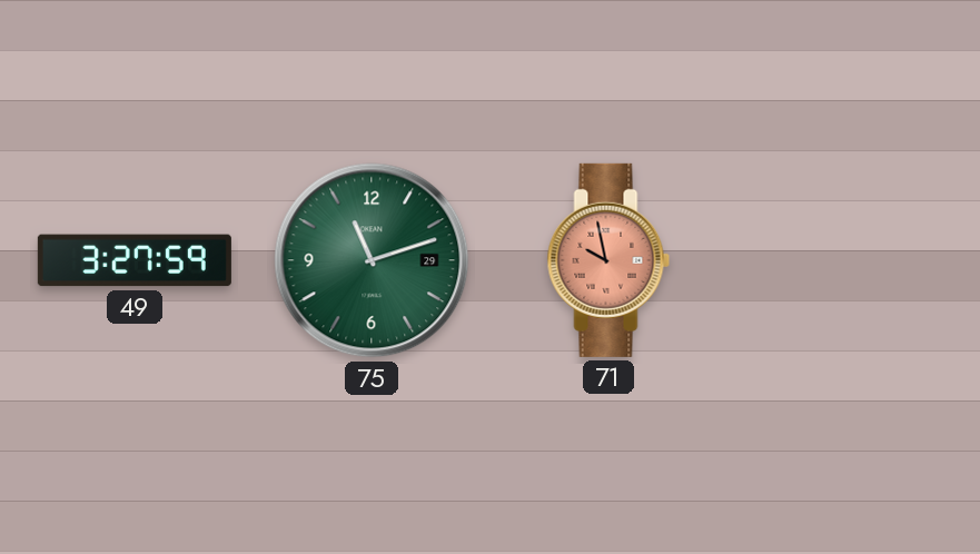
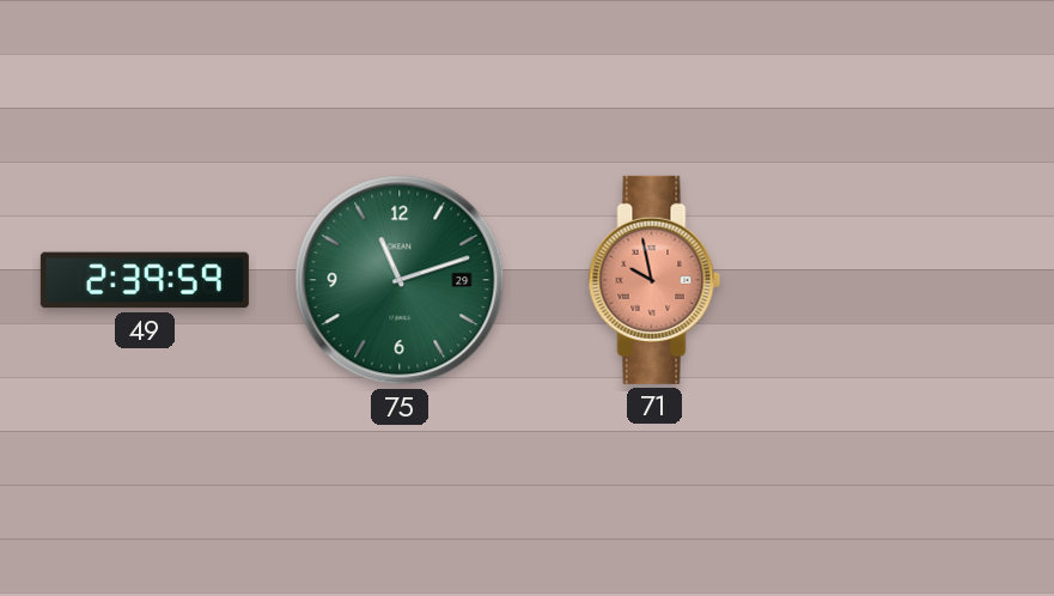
49: 3:27 -> 2:39
